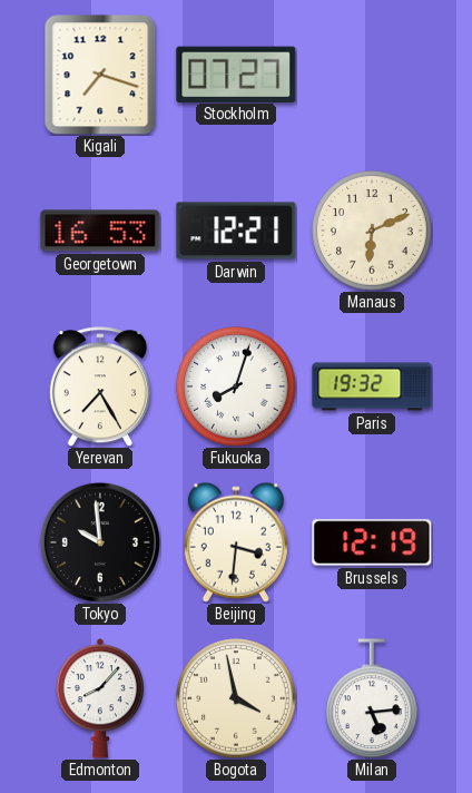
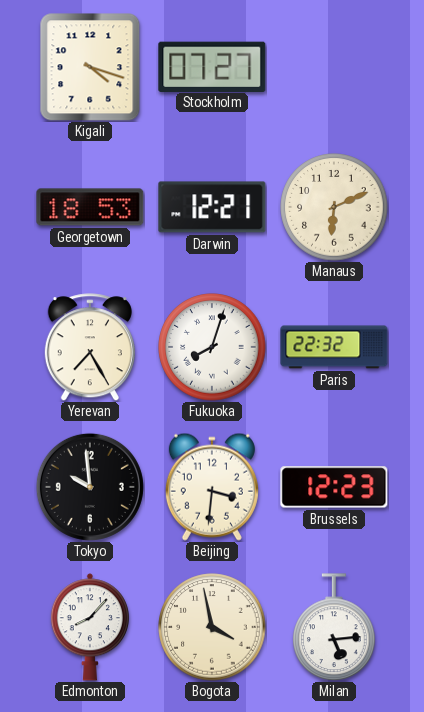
Kigali: 7:18 -> 4:18
Georgetown: 16:53 -> 18:53
Paris: 19:32 -> 22:32
Brussels: 12:19 -> 12:23
